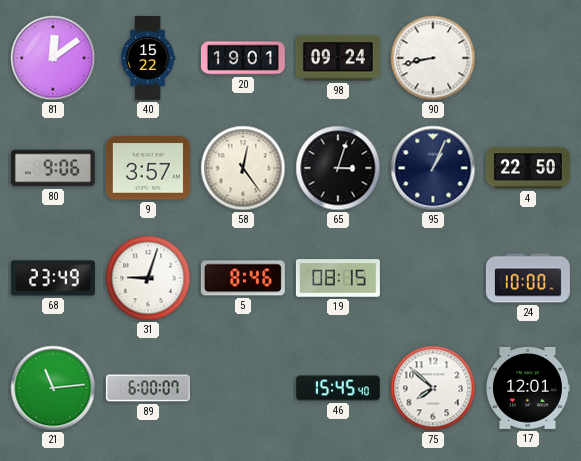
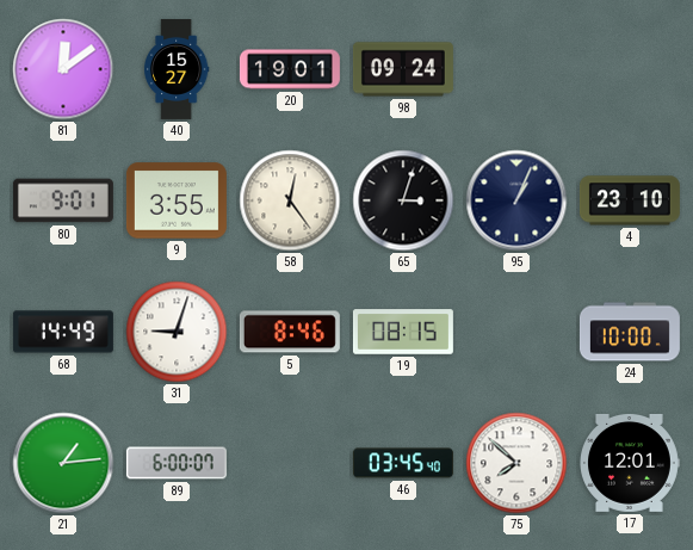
40: 15:22 -> 15:27
90: 8:43 -> none
80: 9:06 -> 9:01
9: 3:57 -> 3:55
4: 22:50 -> 23:10
68: 23:49 -> 14:49
21: 11:14 -> 1:14
46: 15:45 -> 03:45
